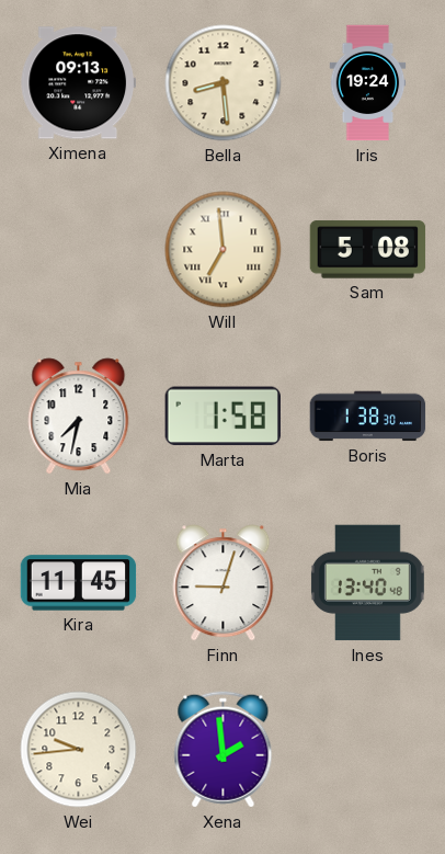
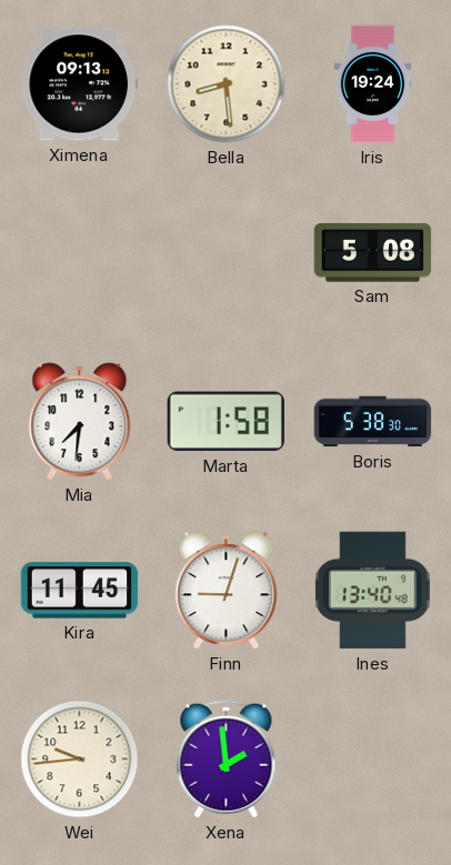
Will: 6:59 -> none
Mia: 7:32 -> 7:31
Boris: 1:38 -> 5:38
